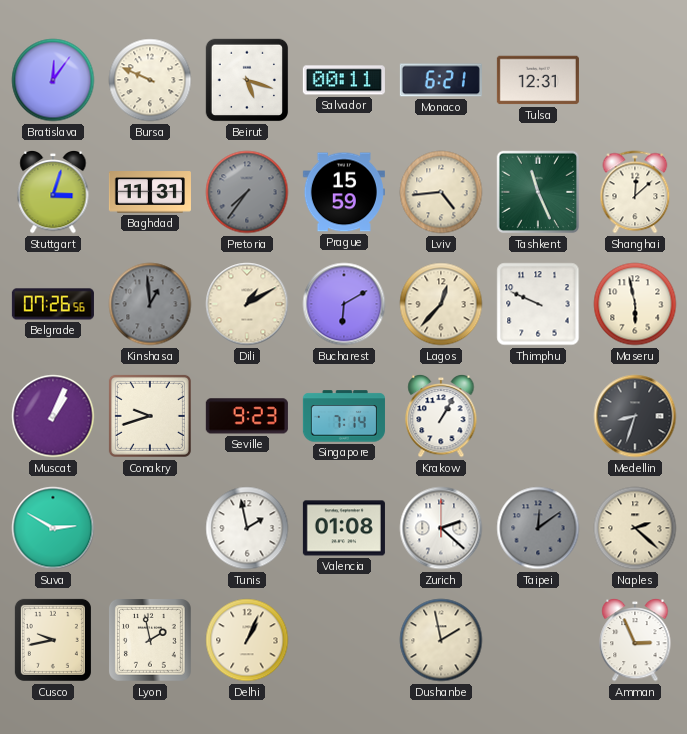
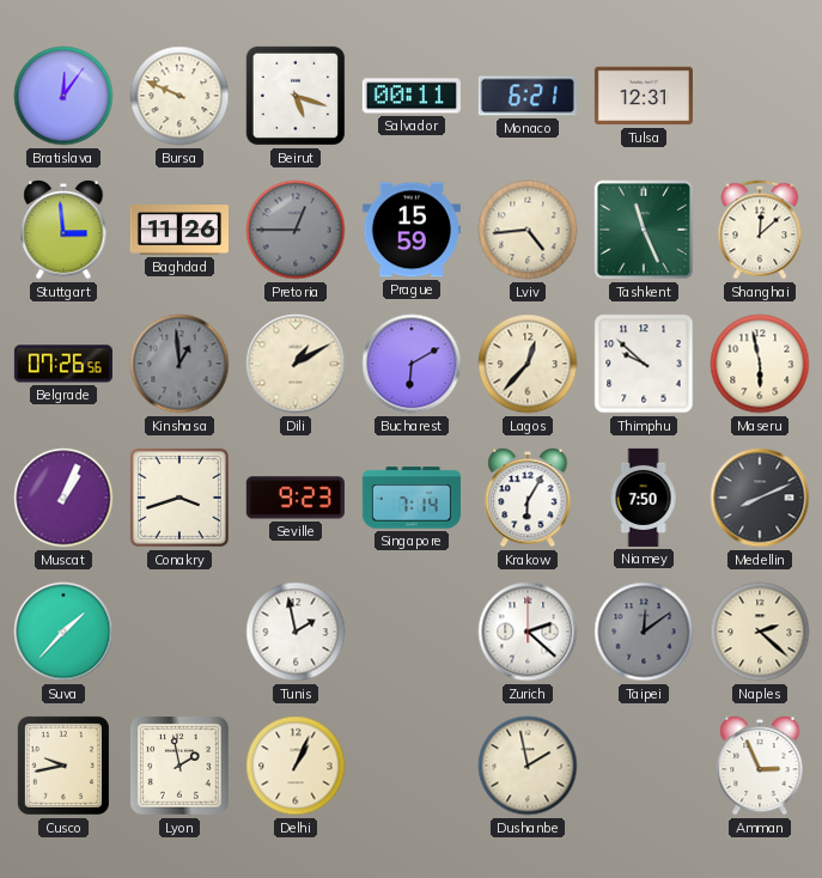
Stuttgart: 3:03 -> 2:59
Baghdad: 11:31 -> 11:26
Pretoria: 7:36 -> 12:45
Thimphu: 9:49 -> 9:52
Conakry: 9:42 -> 3:42
Krakow: 1:05 -> 6:05
Niamey: none -> 7:50
Medellin: 8:33 -> 8:11
Suva: 2:50 -> 1:37
Valencia: 01:08 -> none
